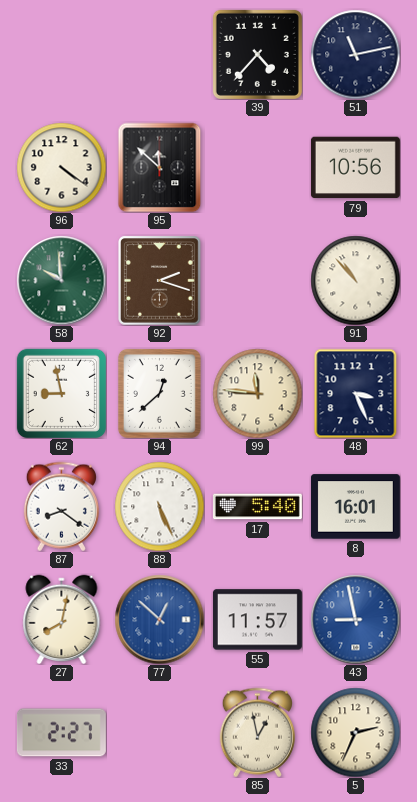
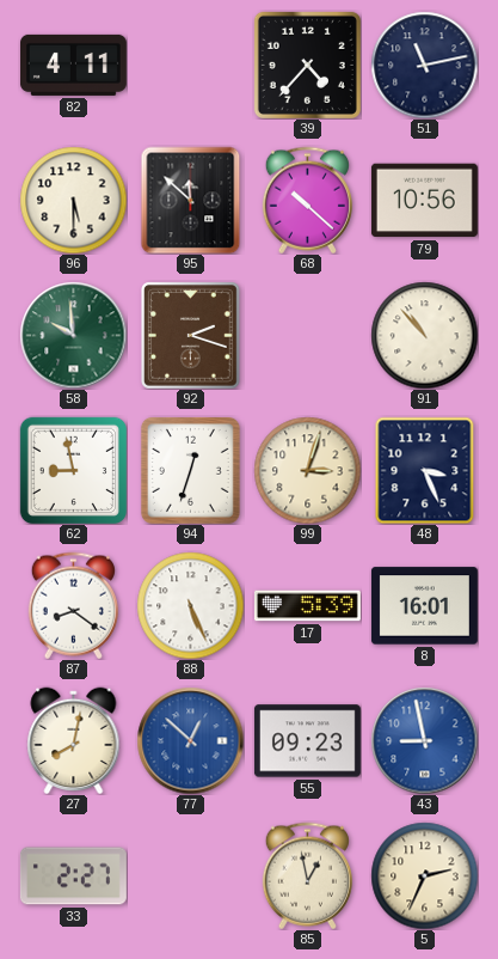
82: none -> 4:11
96: 4:21 -> 5:30
68: none -> 10:22
94: 12:38 -> 12:33
99: 11:46 -> 3:03
17: 5:40 -> 5:39
55: 11:57 -> 09:23
